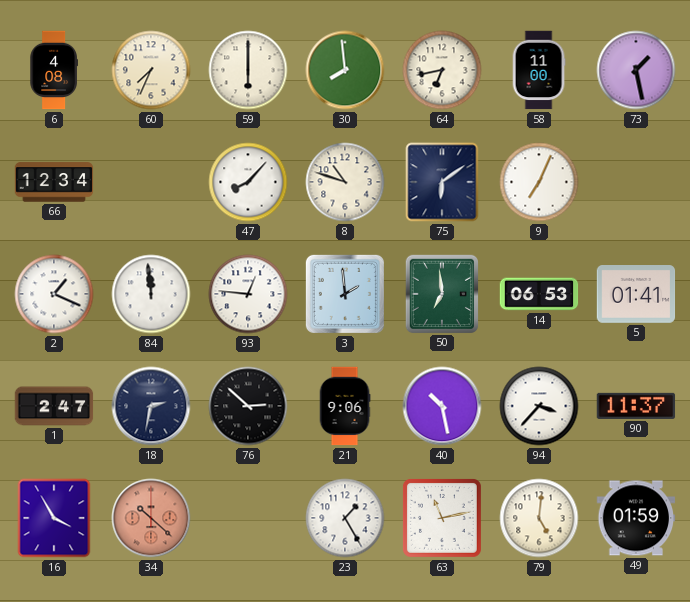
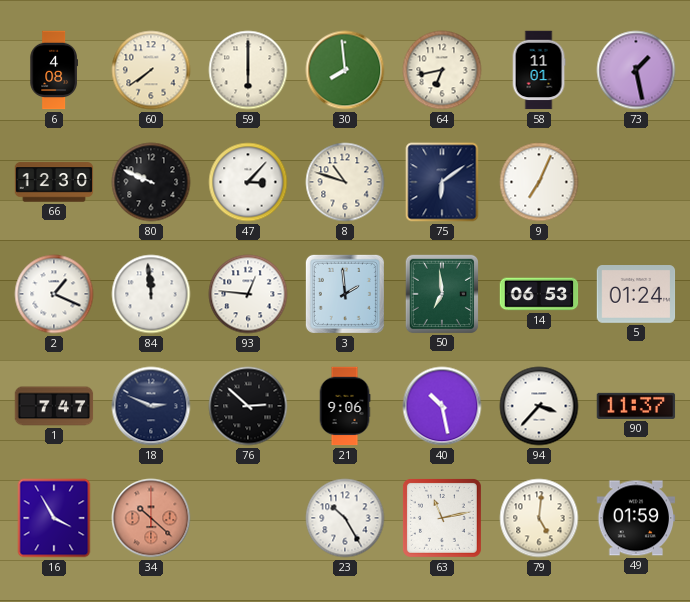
60: 7:34 -> 7:39
58: 11:00 -> 11:01
66: 12:34 -> 12:30
80: none -> 9:49
47: 8:07 -> 3:07
5: 01:41 -> 01:24
1: 2:47 -> 7:47
18: 2:32 -> 2:49
23: 1:25 -> 10:25
